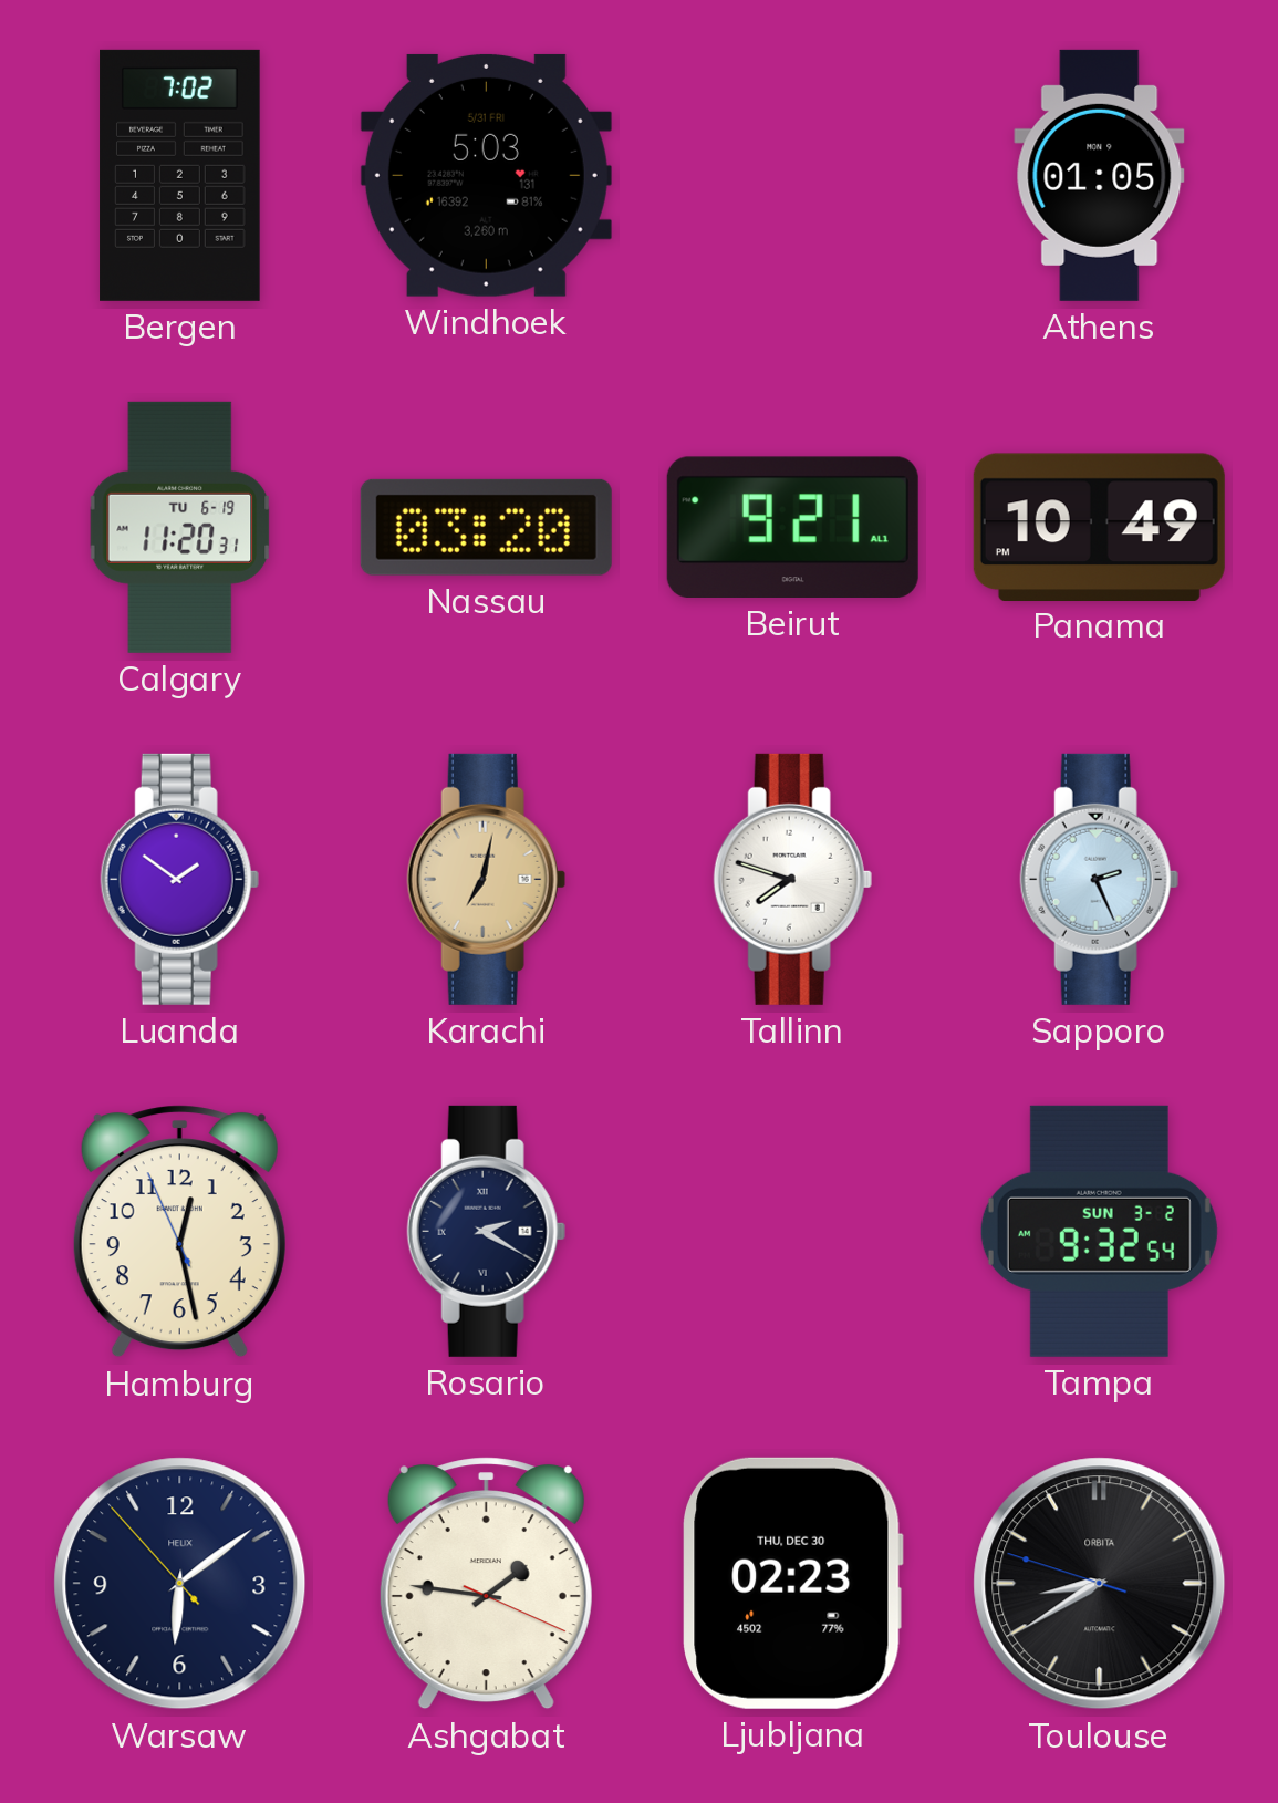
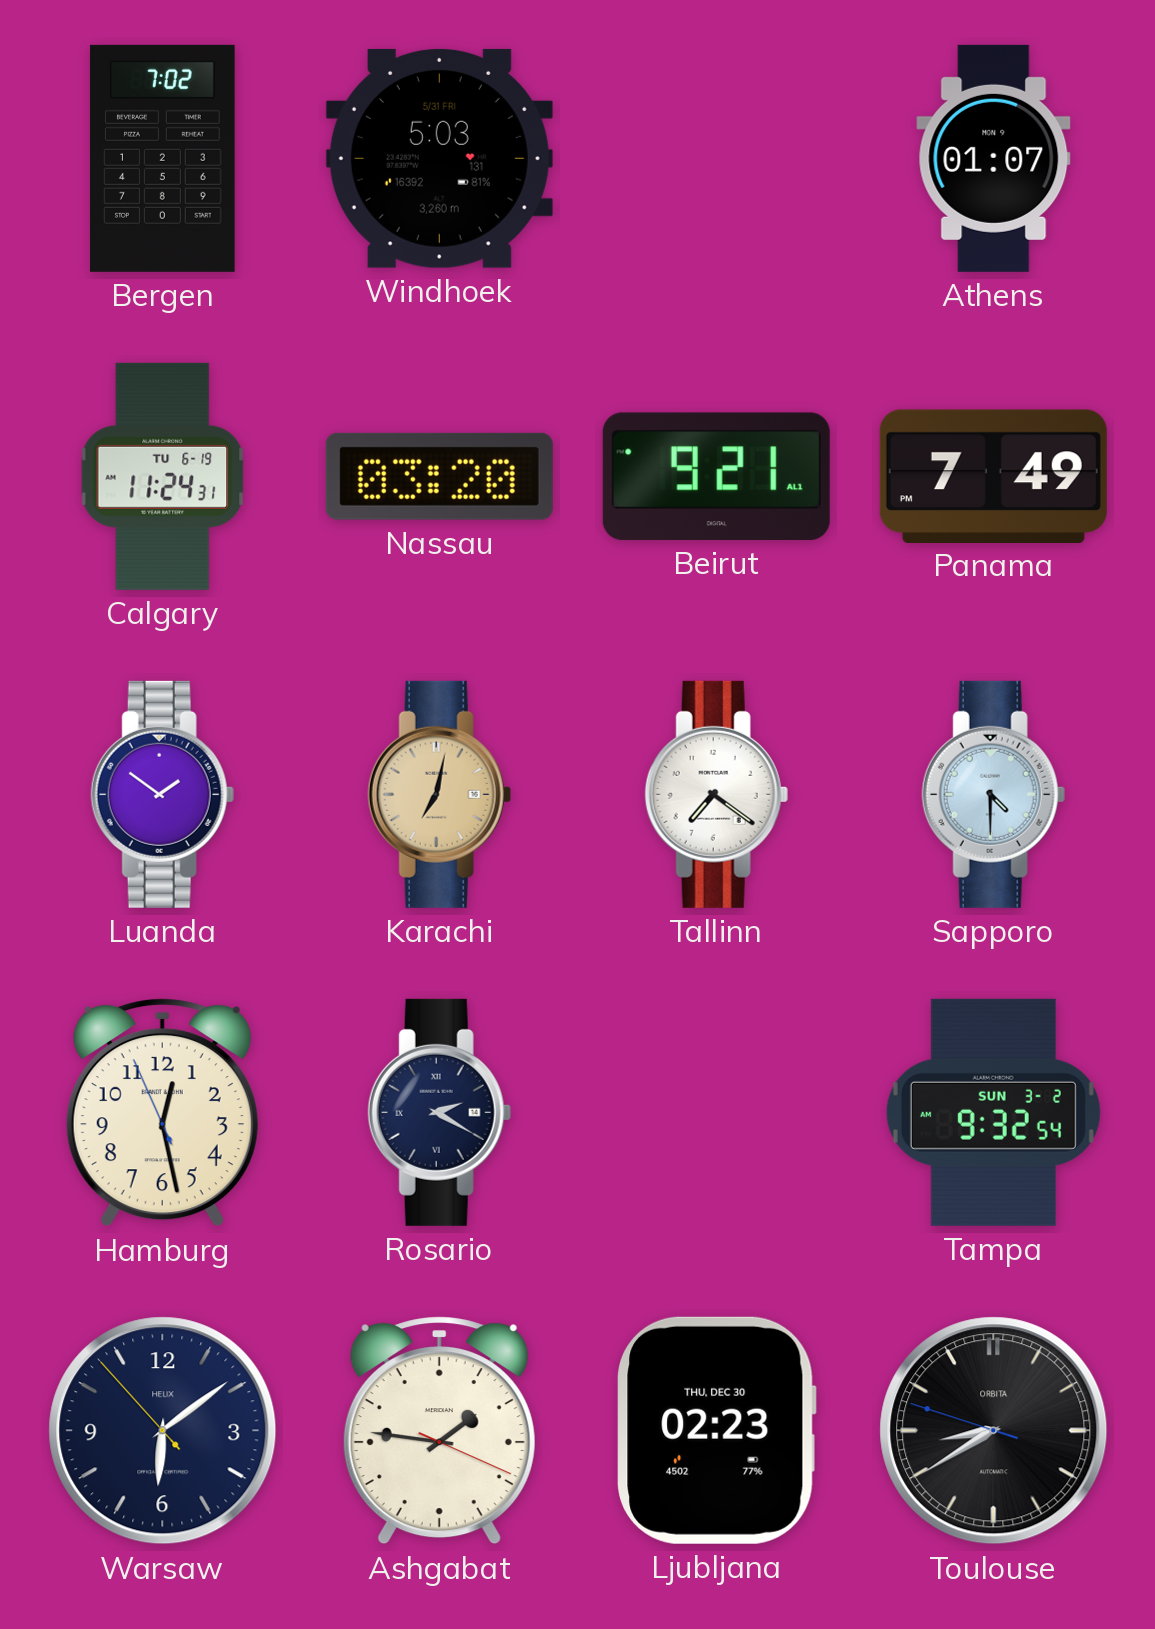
Athens: 01:05 -> 01:07
Calgary: 11:20 -> 11:24
Panama: 10:49 -> 7:49
Tallinn: 7:48 -> 7:21
Sapporo: 2:26 -> 4:30
